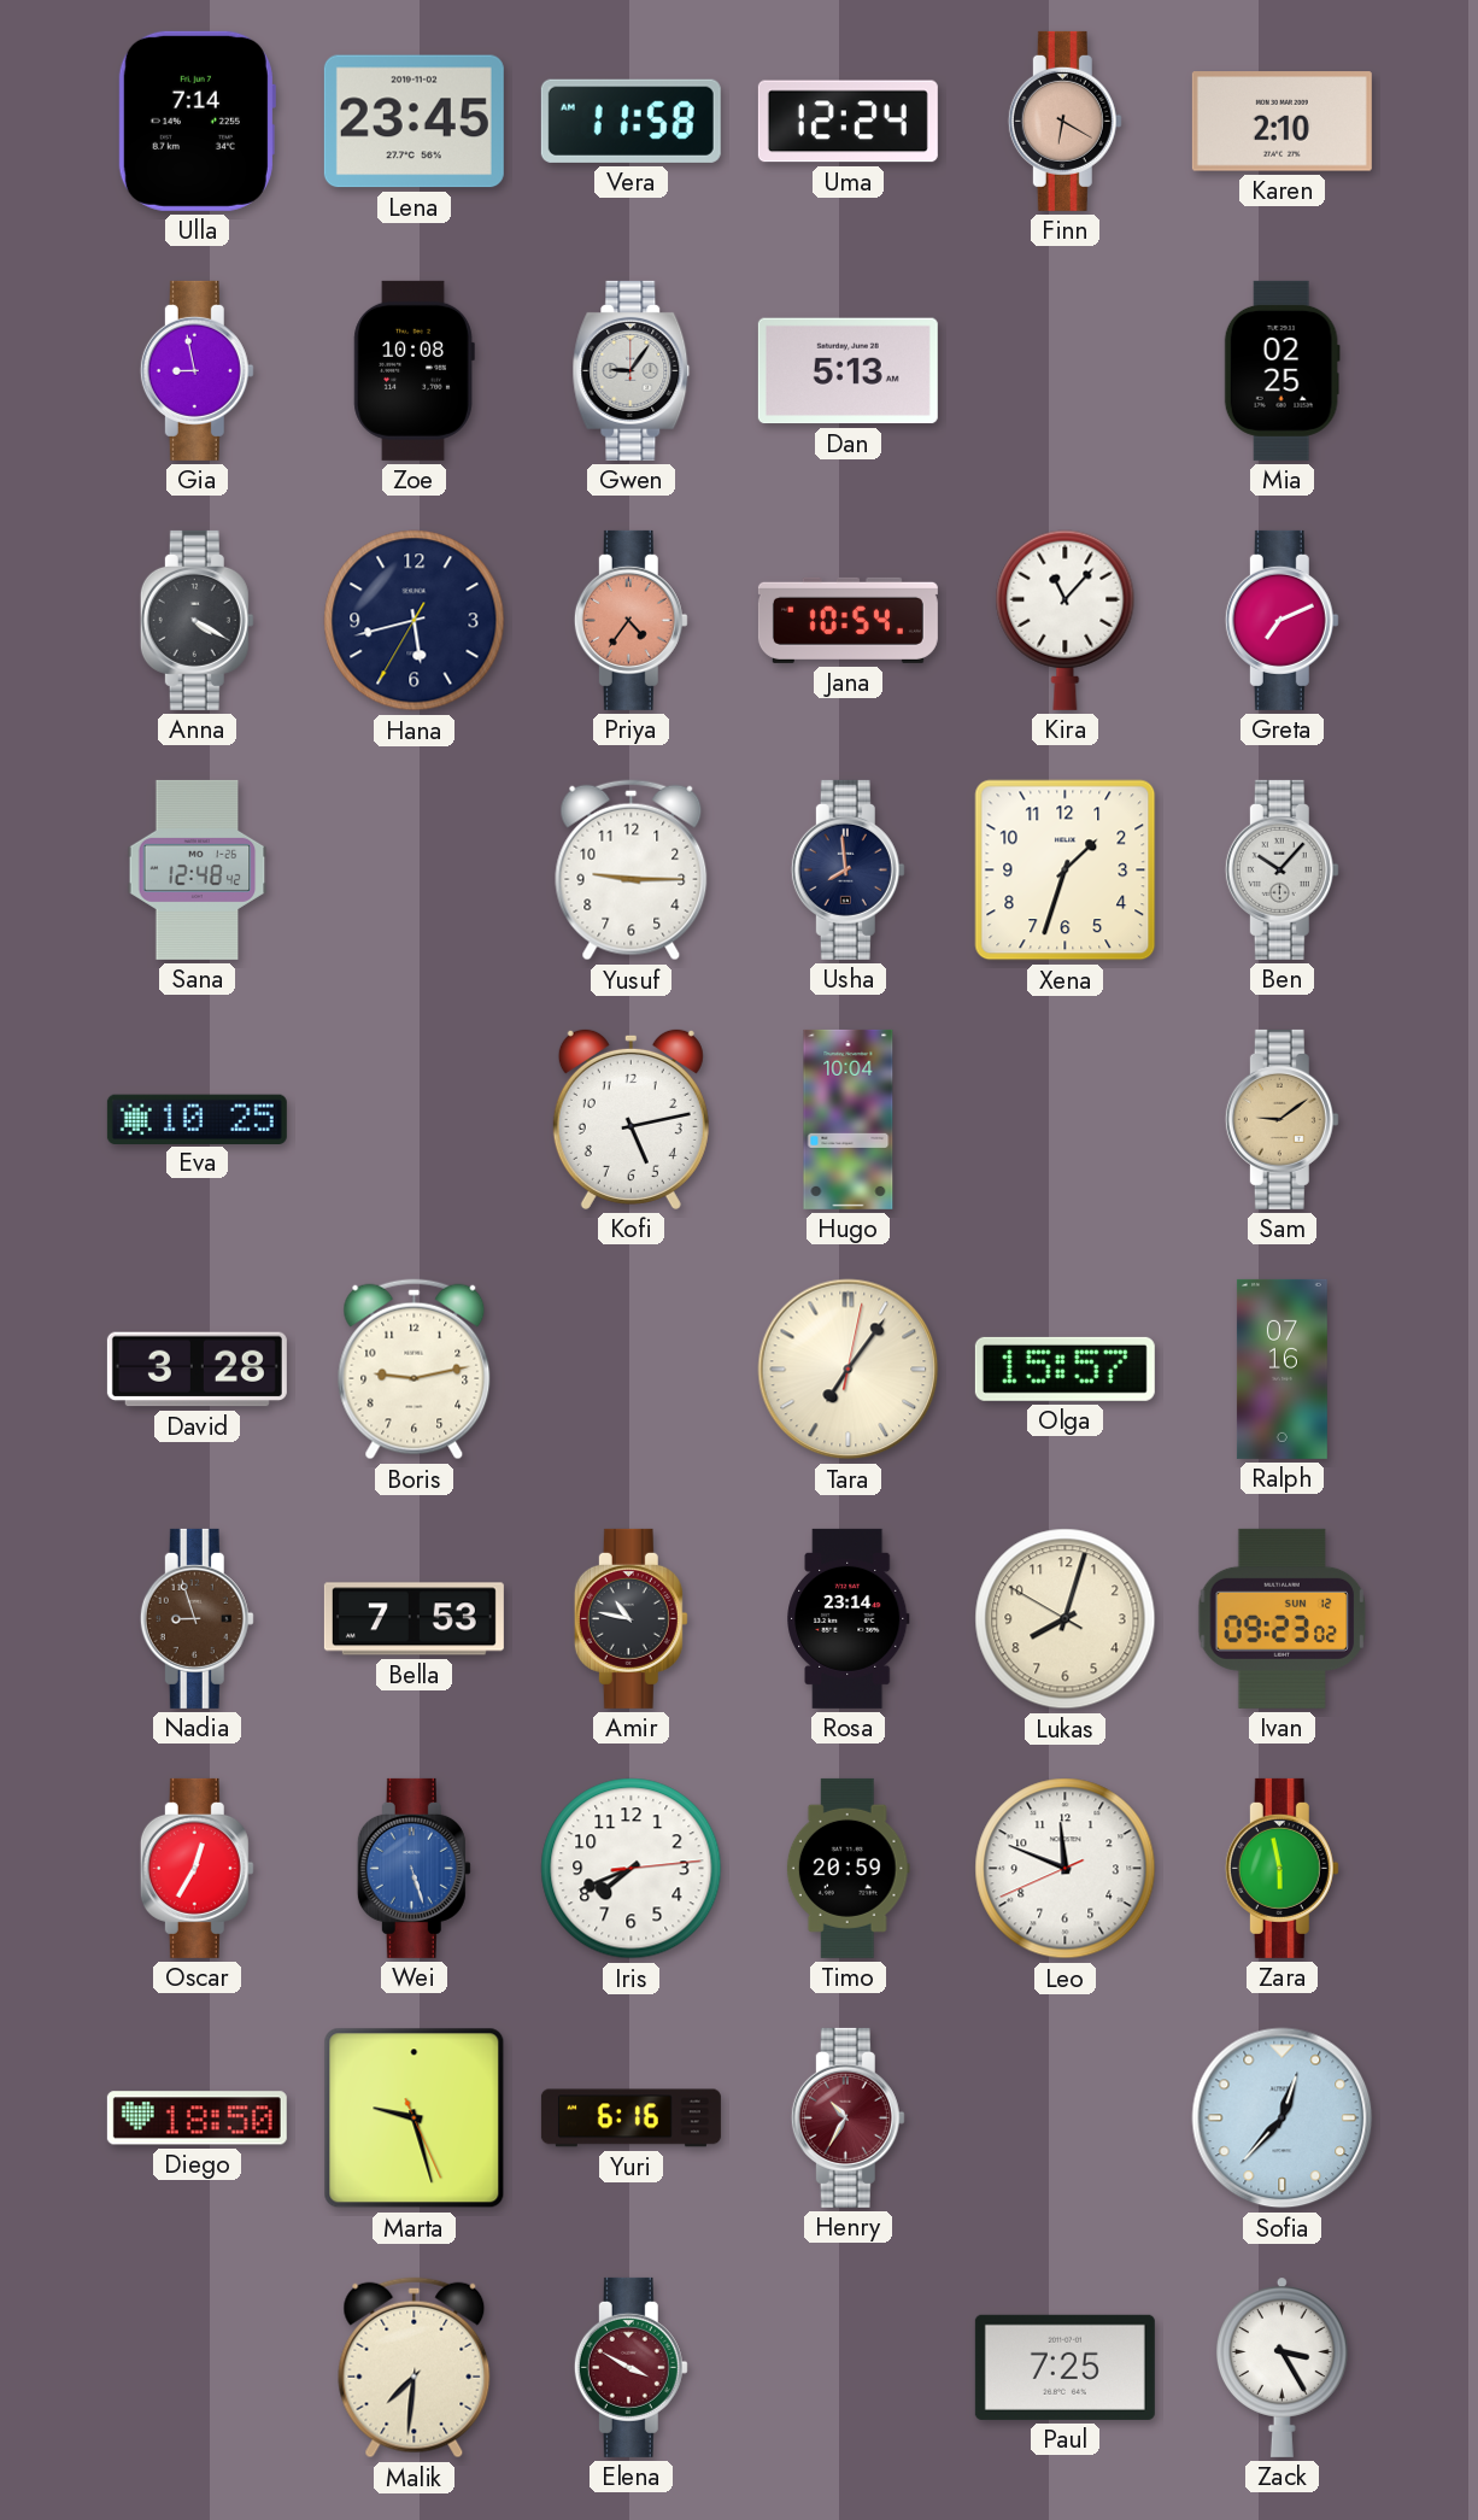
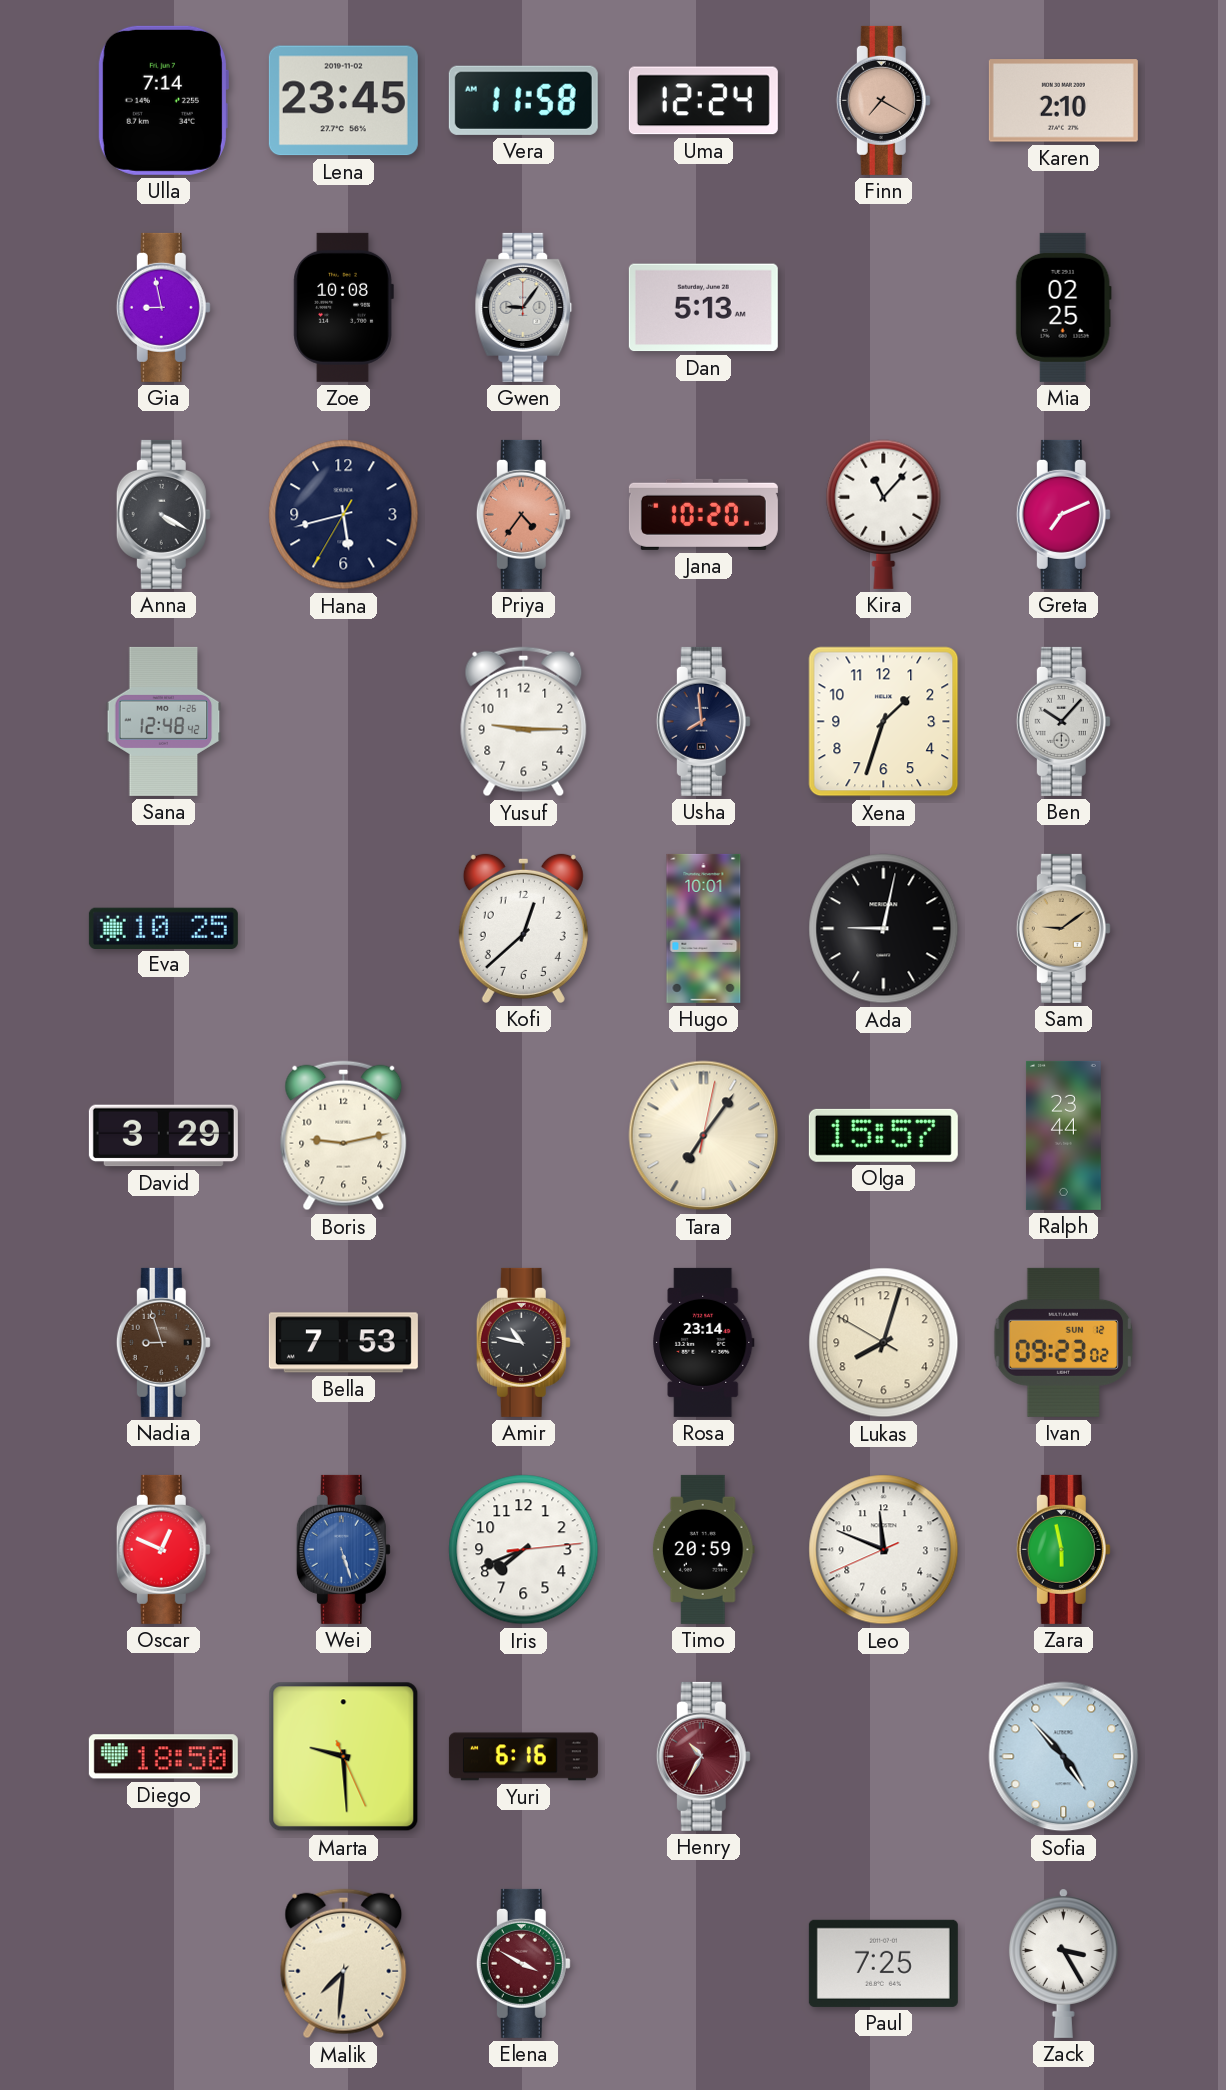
Finn: 6:20 -> 7:20
Jana: 10:54 -> 10:20
Kofi: 5:13 -> 12:38
Hugo: 10:04 -> 10:01
Ada: none -> 9:02
David: 3:28 -> 3:29
Ralph: 07:16 -> 23:44
Oscar: 12:35 -> 12:49
Marta: 9:27 -> 9:29
Sofia: 12:37 -> 4:53
